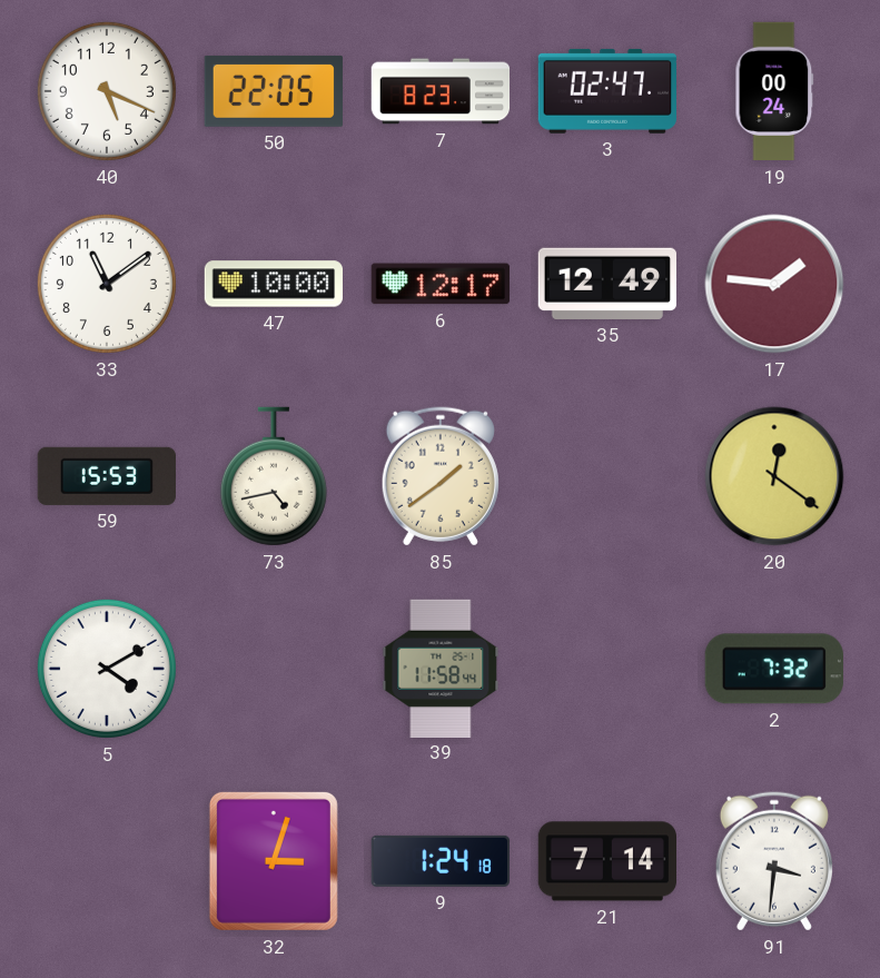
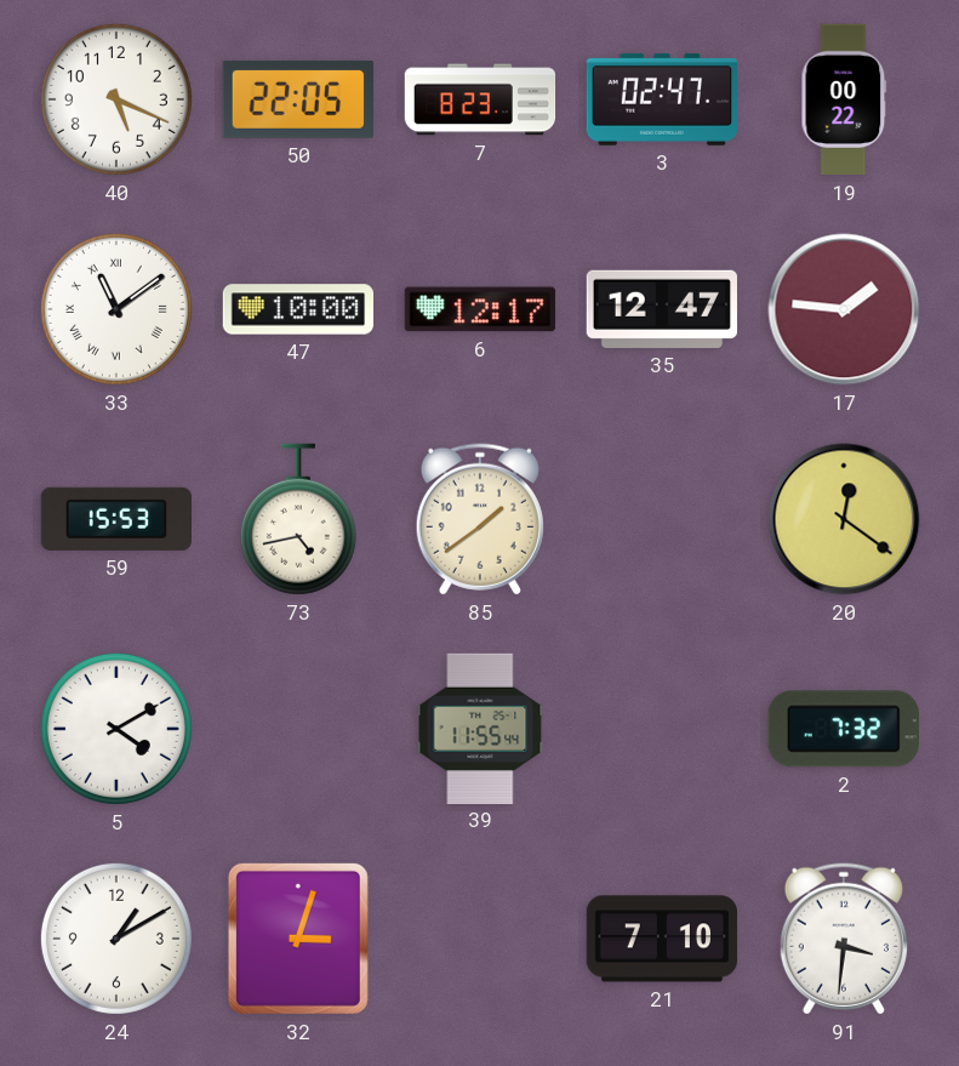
19: 00:24 -> 00:22
33 numerals: Arabic -> Roman
35: 12:49 -> 12:47
39: 11:58 -> 11:55
24: none -> 1:10
9: 1:24 -> none
21: 7:14 -> 7:10
